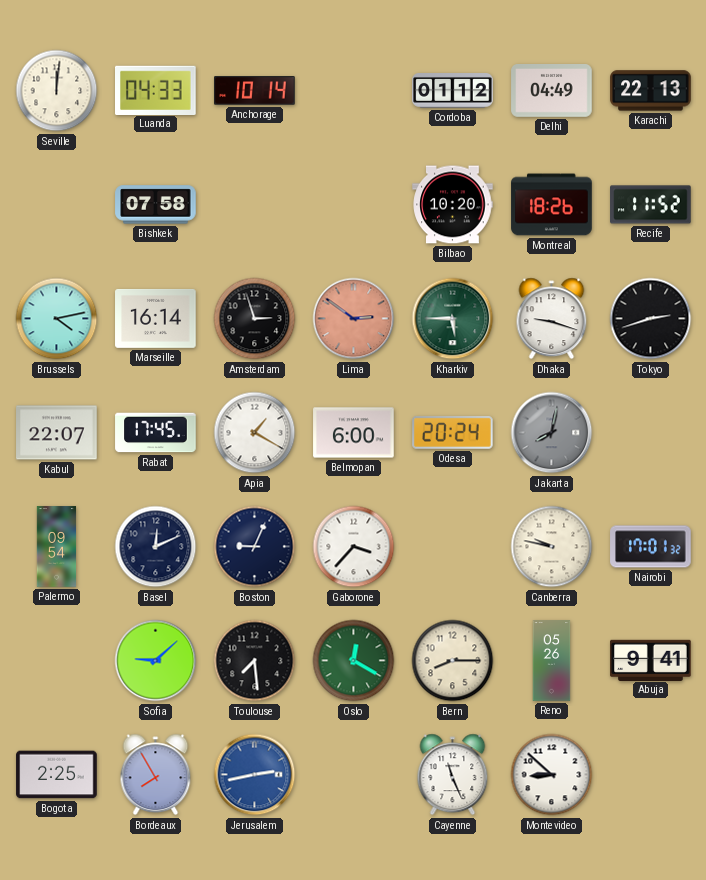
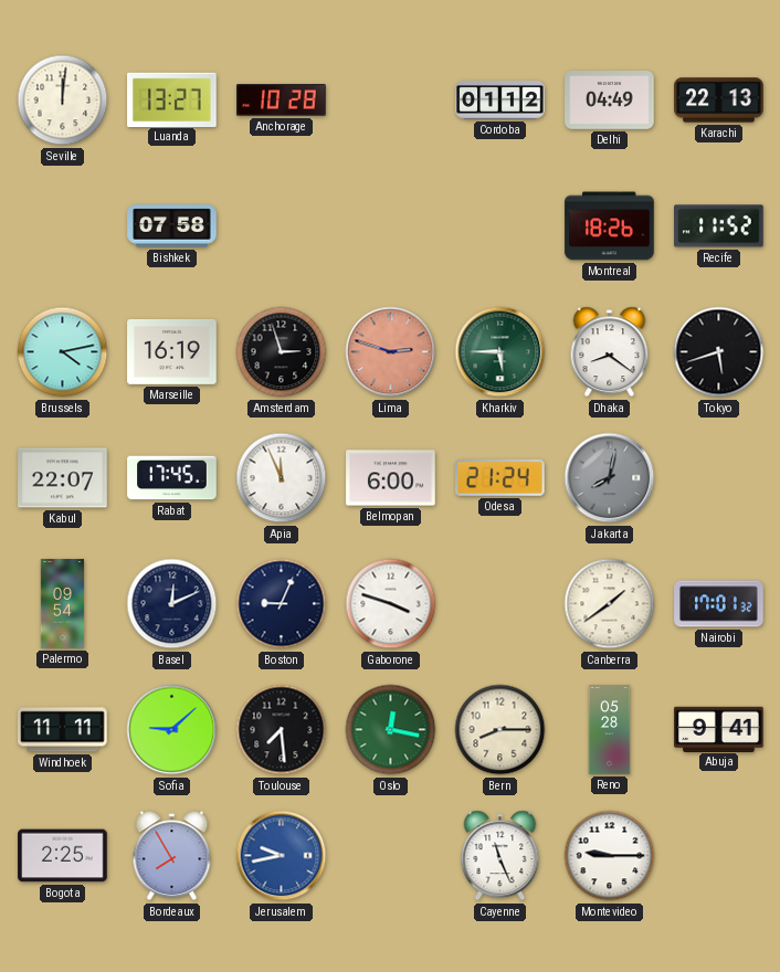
Luanda: 04:33 -> 13:27
Anchorage: 10:14 -> 10:28
Bilbao: 10:20 -> none
Marseille: 16:14 -> 16:19
Lima: 2:51 -> 2:48
Dhaka: 9:18 -> 8:21
Tokyo: 2:42 -> 5:42
Apia: 1:20 -> 11:56
Odesa: 20:24 -> 21:24
Gaborone: 3:37 -> 3:48
Canberra: 9:47 -> 1:39
Windhoek: none -> 11:11
Oslo: 12:20 -> 12:17
Reno: 05:26 -> 05:28
Jerusalem: 2:43 -> 9:43
Montevideo: 8:52 -> 9:15
